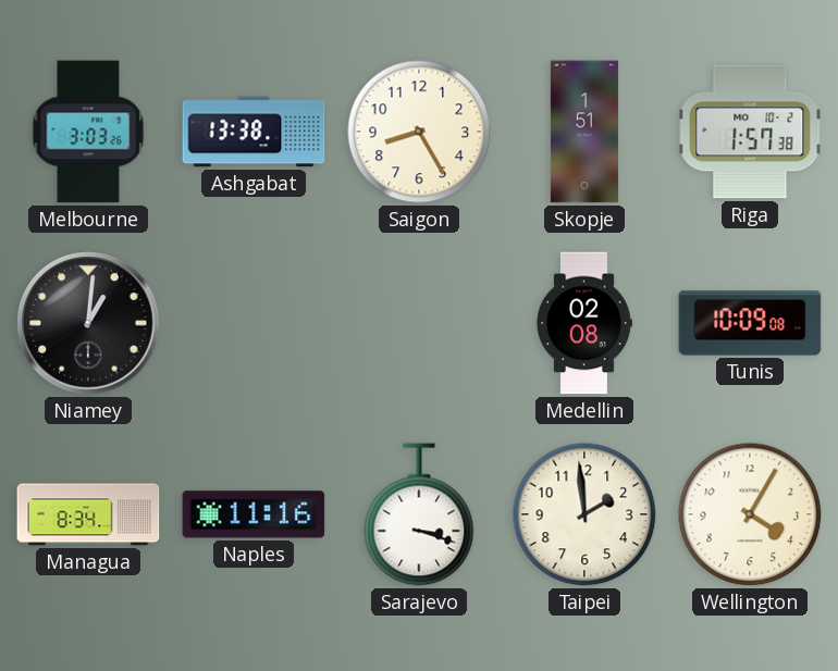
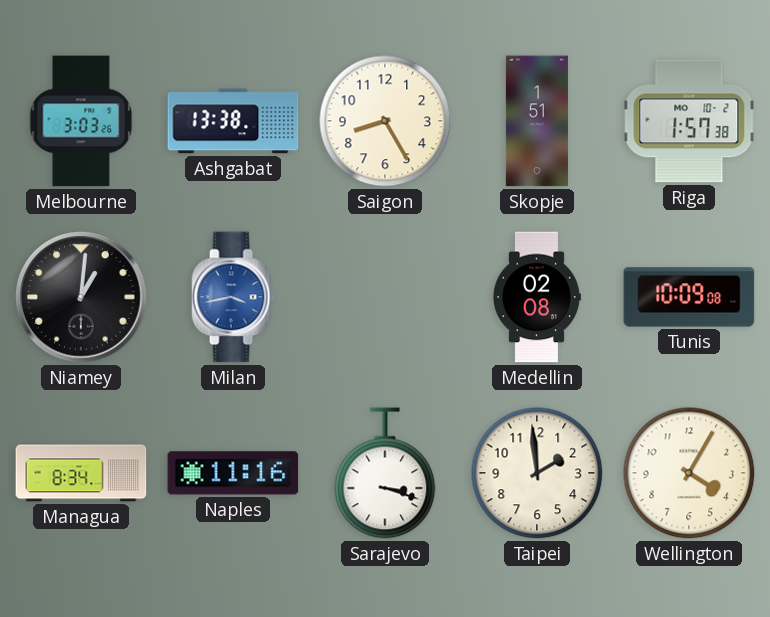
Milan: none -> 3:43
